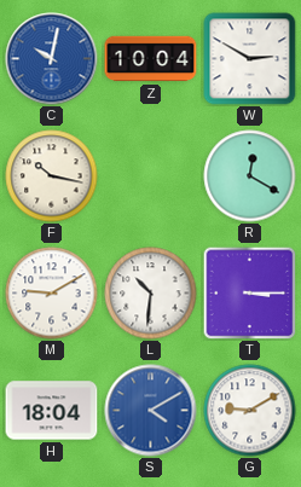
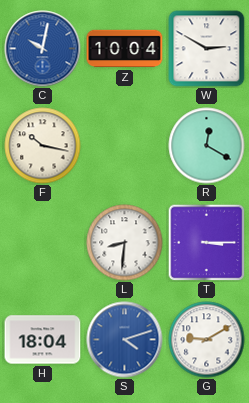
M: 9:10 -> none
L: 10:31 -> 8:31
S: 4:10 -> 4:12
